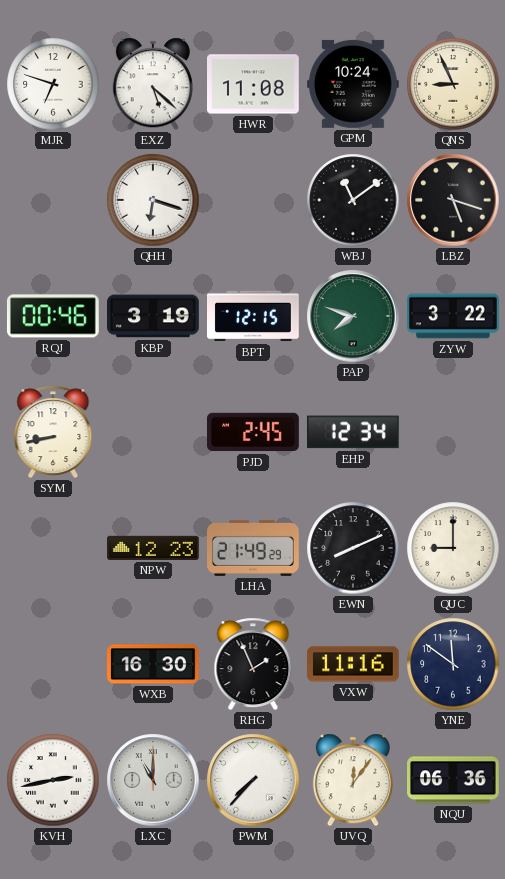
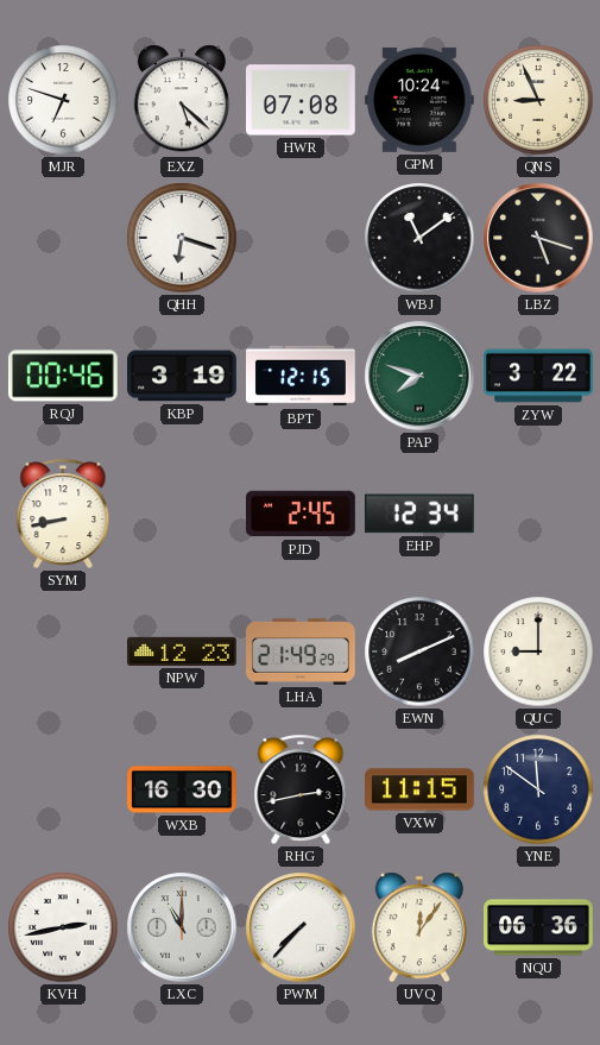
HWR: 11:08 -> 07:08
RHG: 1:56 -> 2:43
VXW: 11:16 -> 11:15
